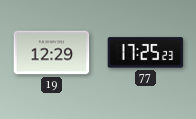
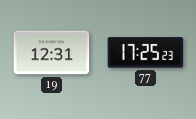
19: 12:29 -> 12:31
